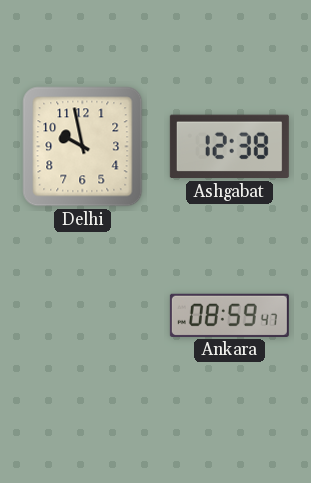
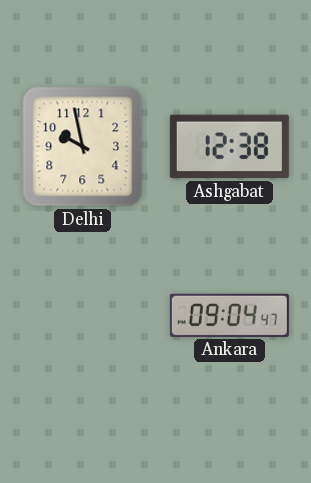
Ankara: 08:59 -> 09:04
